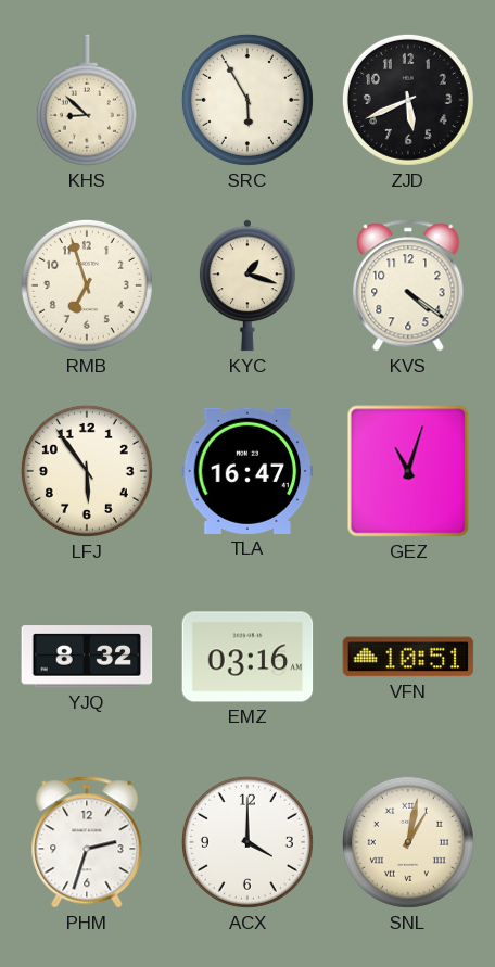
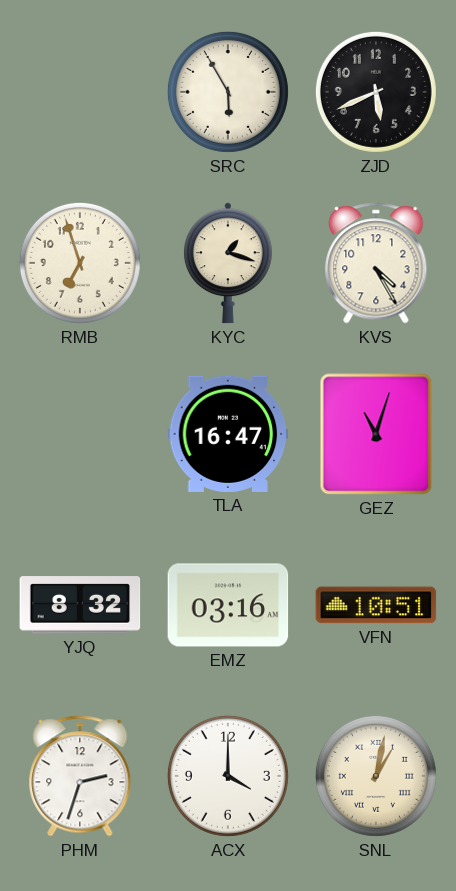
KHS: 8:52 -> none
KVS: 4:21 -> 4:25
LFJ: 5:54 -> none
